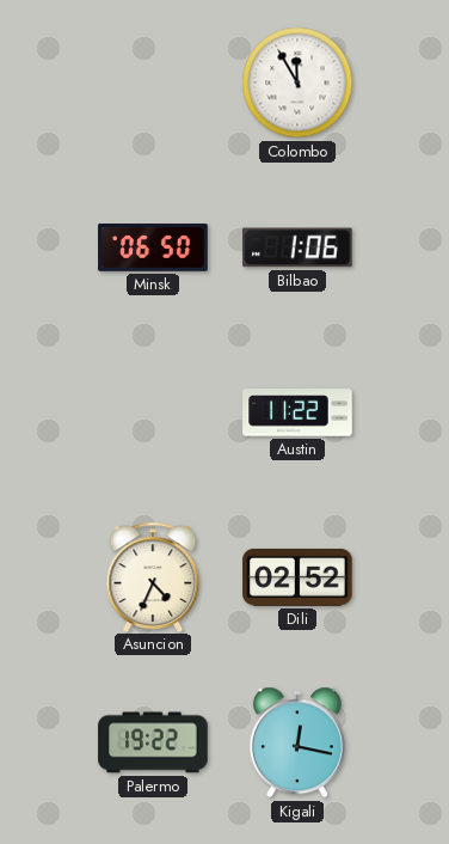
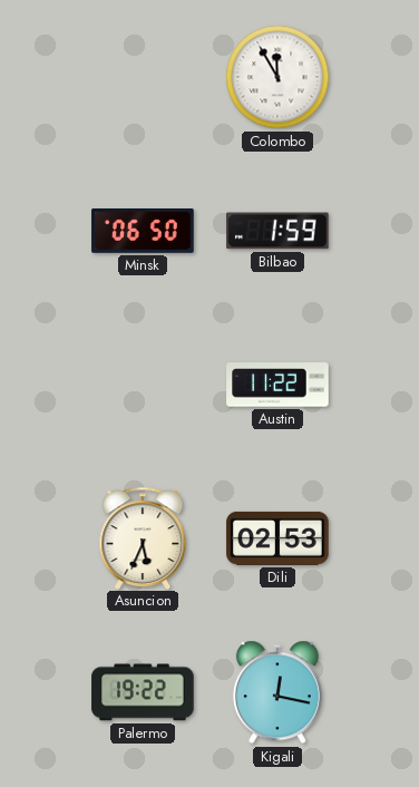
Bilbao: 1:06 -> 1:59
Asuncion: 4:34 -> 5:34
Dili: 02:52 -> 02:53
